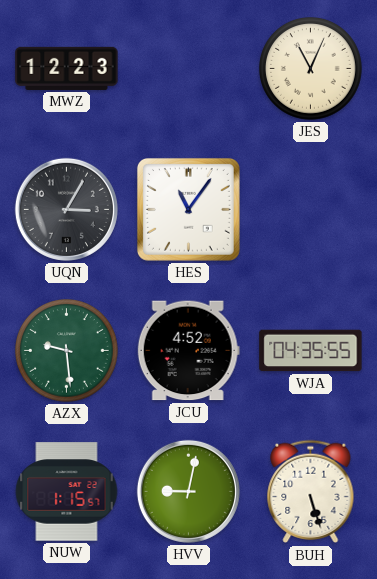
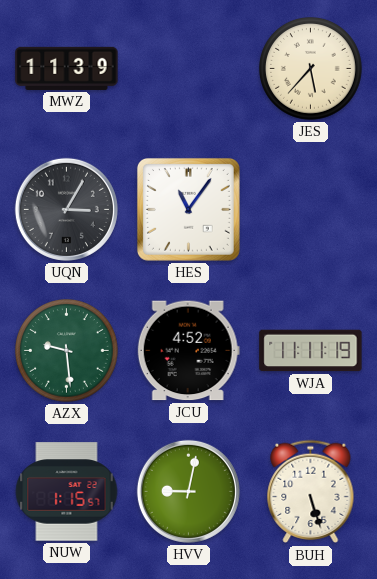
MWZ: 12:23 -> 11:39
JES: 11:04 -> 5:37
WJA: 04:35 -> 11:11
